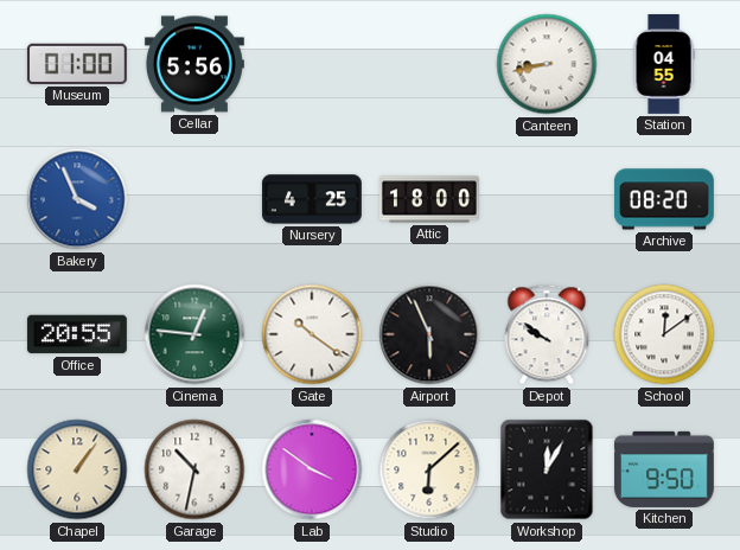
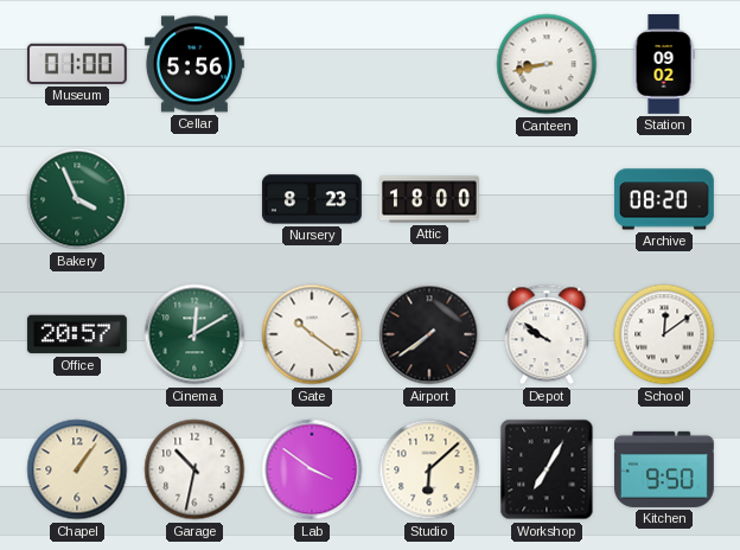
Station: 04:55 -> 09:02
Bakery dial: blue -> green
Nursery: 4:25 -> 8:23
Office: 20:55 -> 20:57
Cinema: 12:46 -> 12:10
Airport: 5:56 -> 7:39
Workshop: 12:05 -> 7:05
